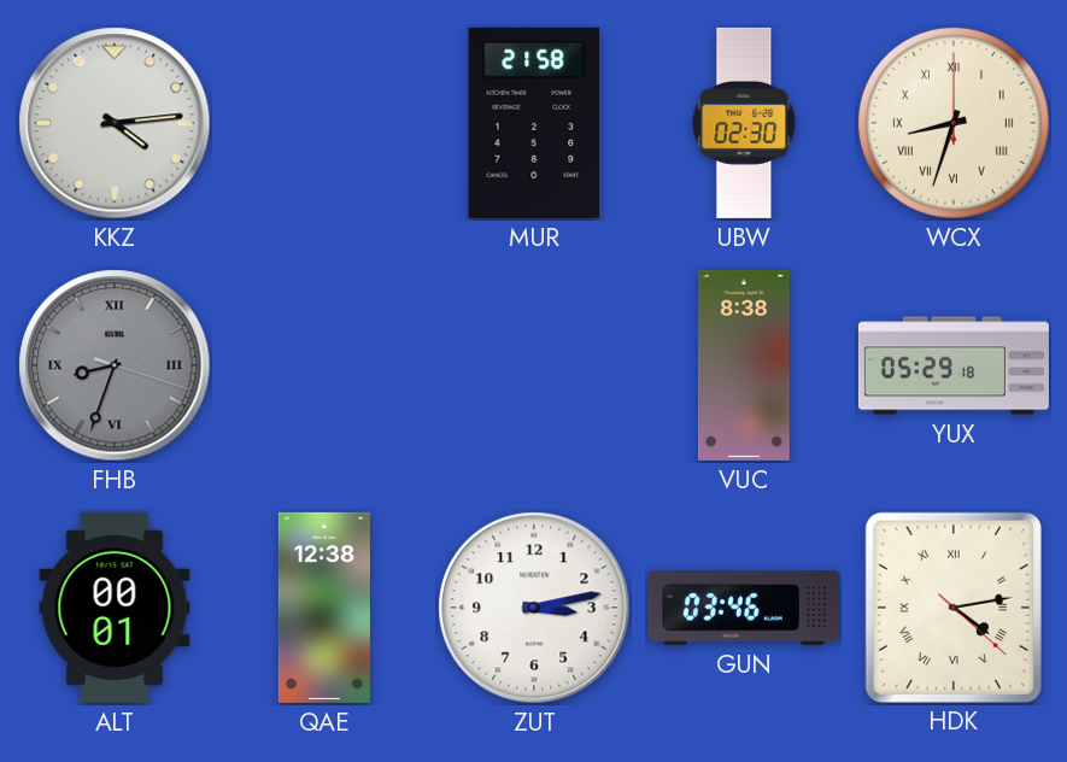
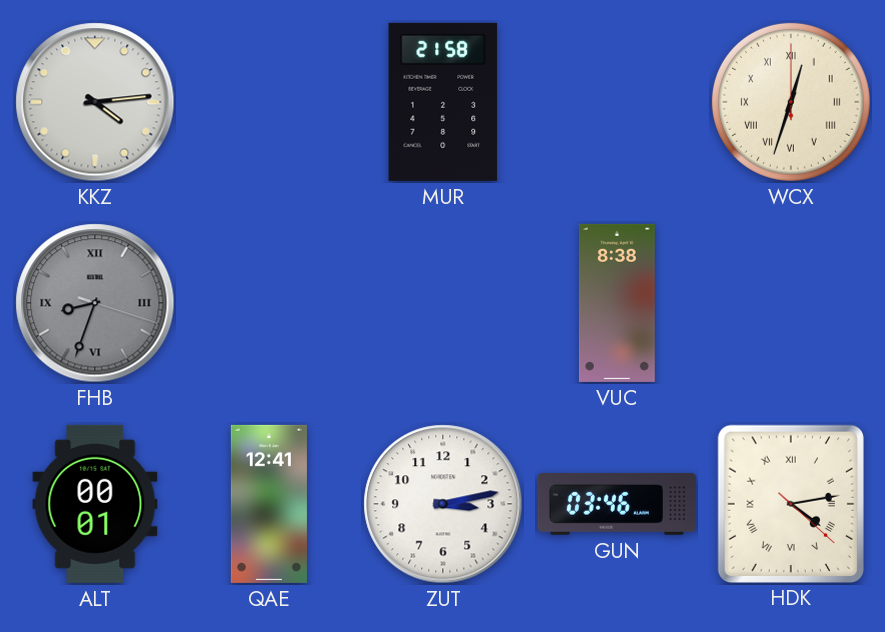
UBW: 02:30 -> none
WCX: 8:33 -> 12:33
YUX: 05:29 -> none
QAE: 12:38 -> 12:41
